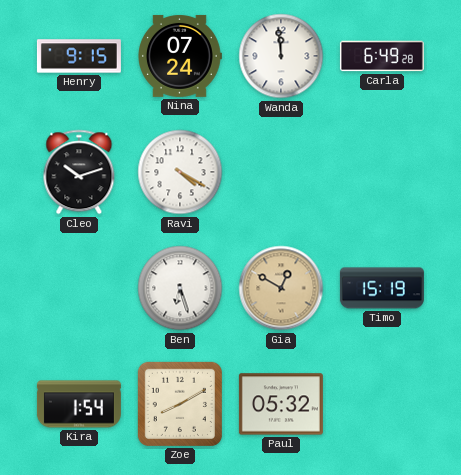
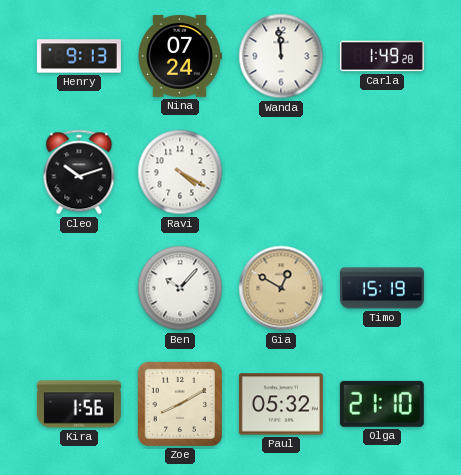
Henry: 9:15 -> 9:13
Carla: 6:49 -> 1:49
Ben: 6:27 -> 10:07
Kira: 1:54 -> 1:56
Olga: none -> 21:10
